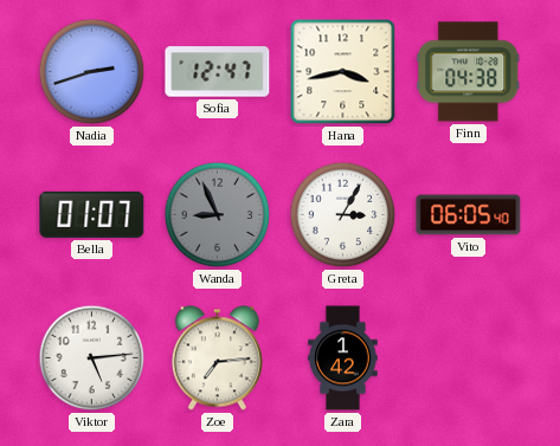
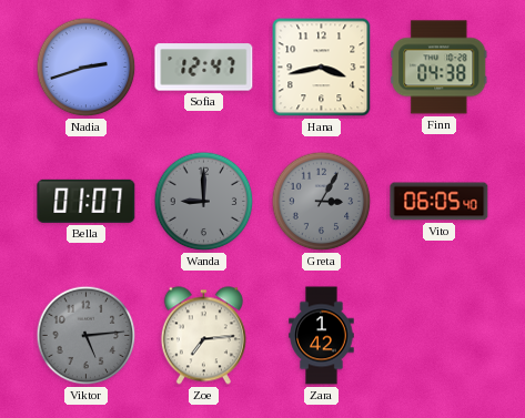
Wanda: 8:56 -> 9:00
Greta dial: white -> grey
Viktor dial: white -> grey
